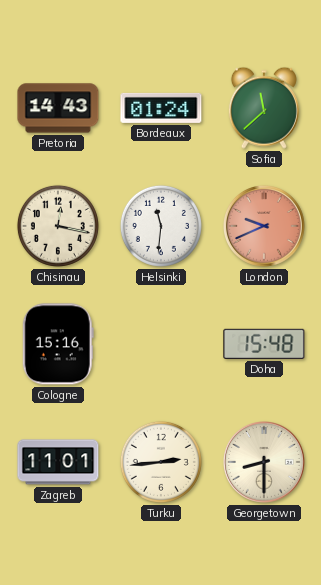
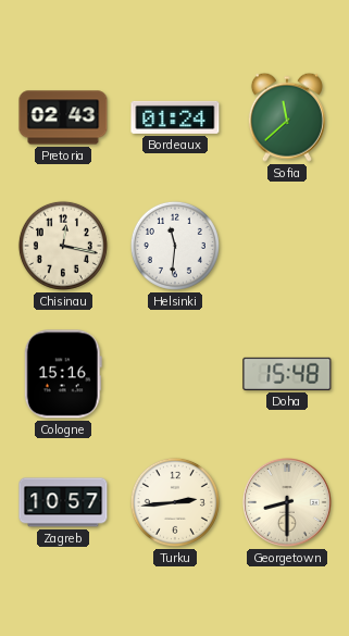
Pretoria: 14:43 -> 02:43
London: 9:41 -> none
Zagreb: 11:01 -> 10:57
